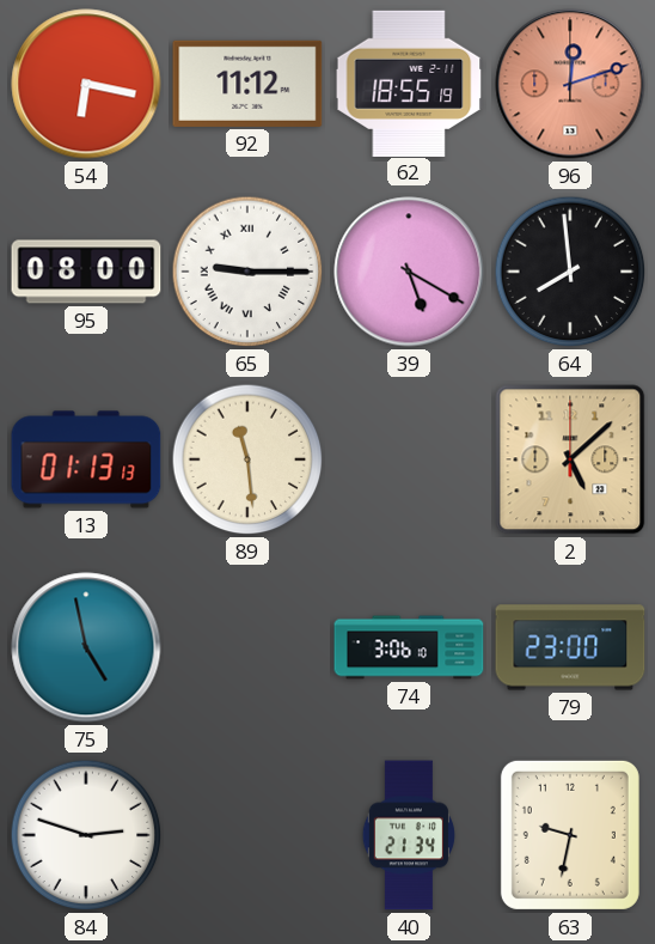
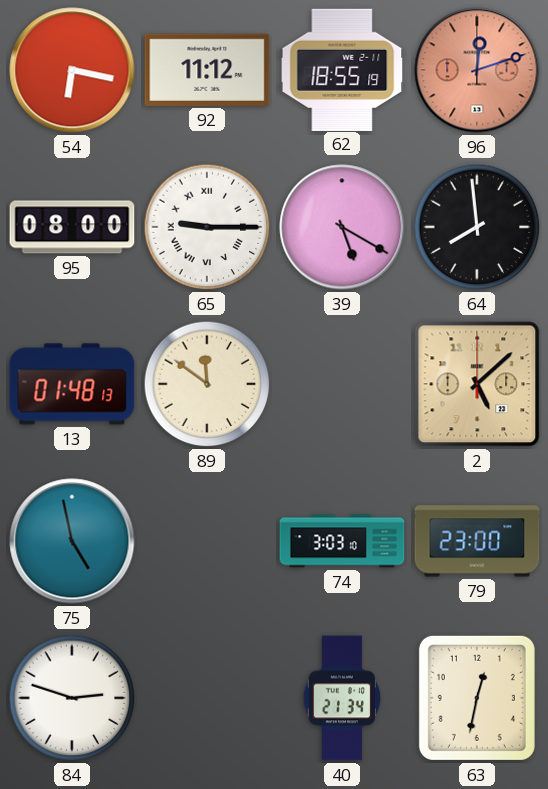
13: 01:13 -> 01:48
89: 11:29 -> 11:51
74: 3:06 -> 3:03
63: 9:32 -> 12:32
